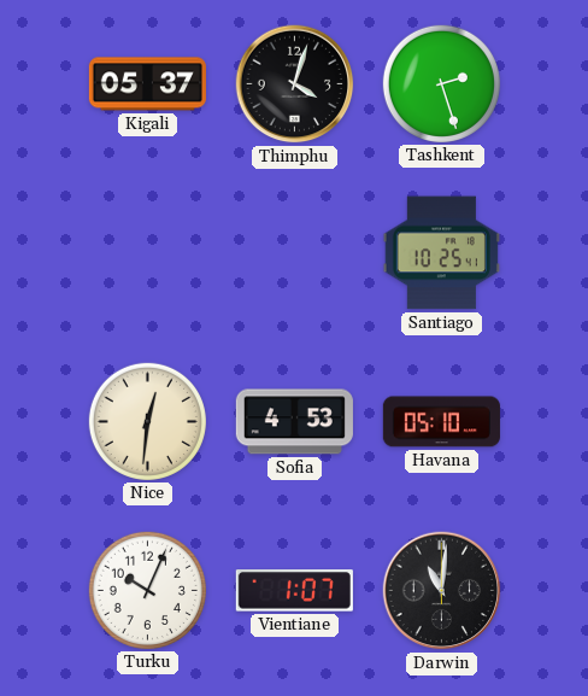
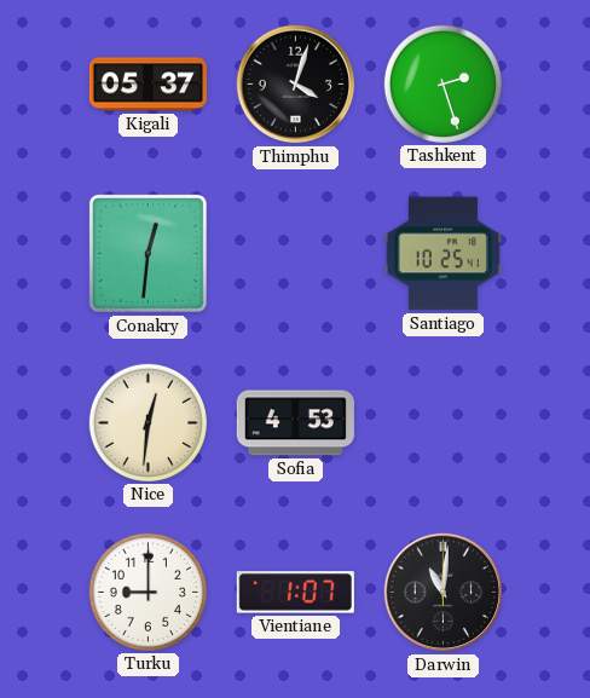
Conakry: none -> 12:31
Havana: 05:10 -> none
Turku: 10:04 -> 9:00
